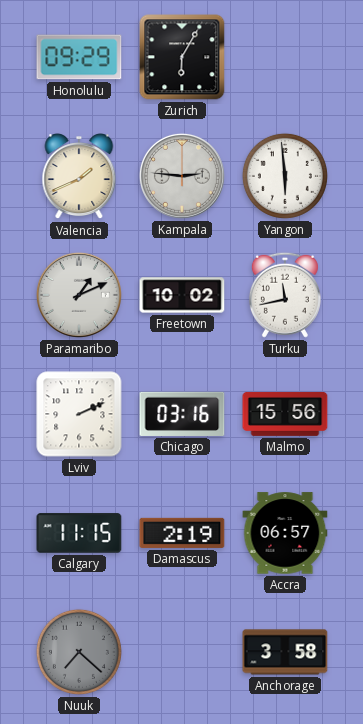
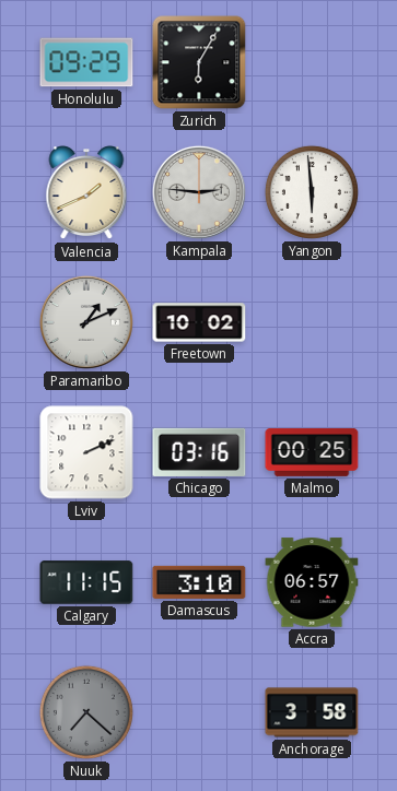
Turku: 11:43 -> none
Malmo: 15:56 -> 00:25
Damascus: 2:19 -> 3:10
